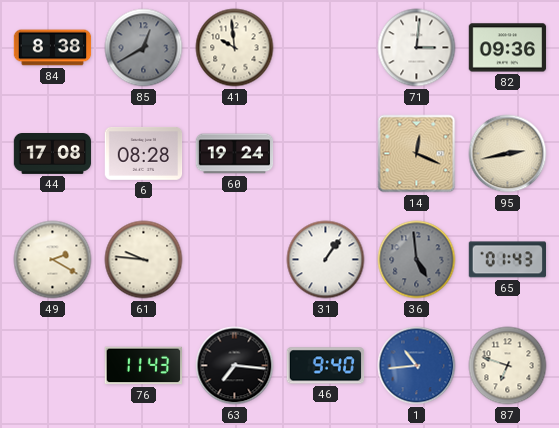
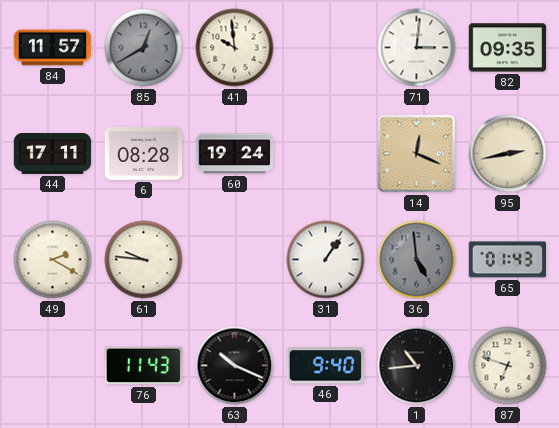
84: 8:38 -> 11:57
82: 09:36 -> 09:35
44: 17:08 -> 17:11
63: 7:16 -> 10:19
1 dial: blue -> black
